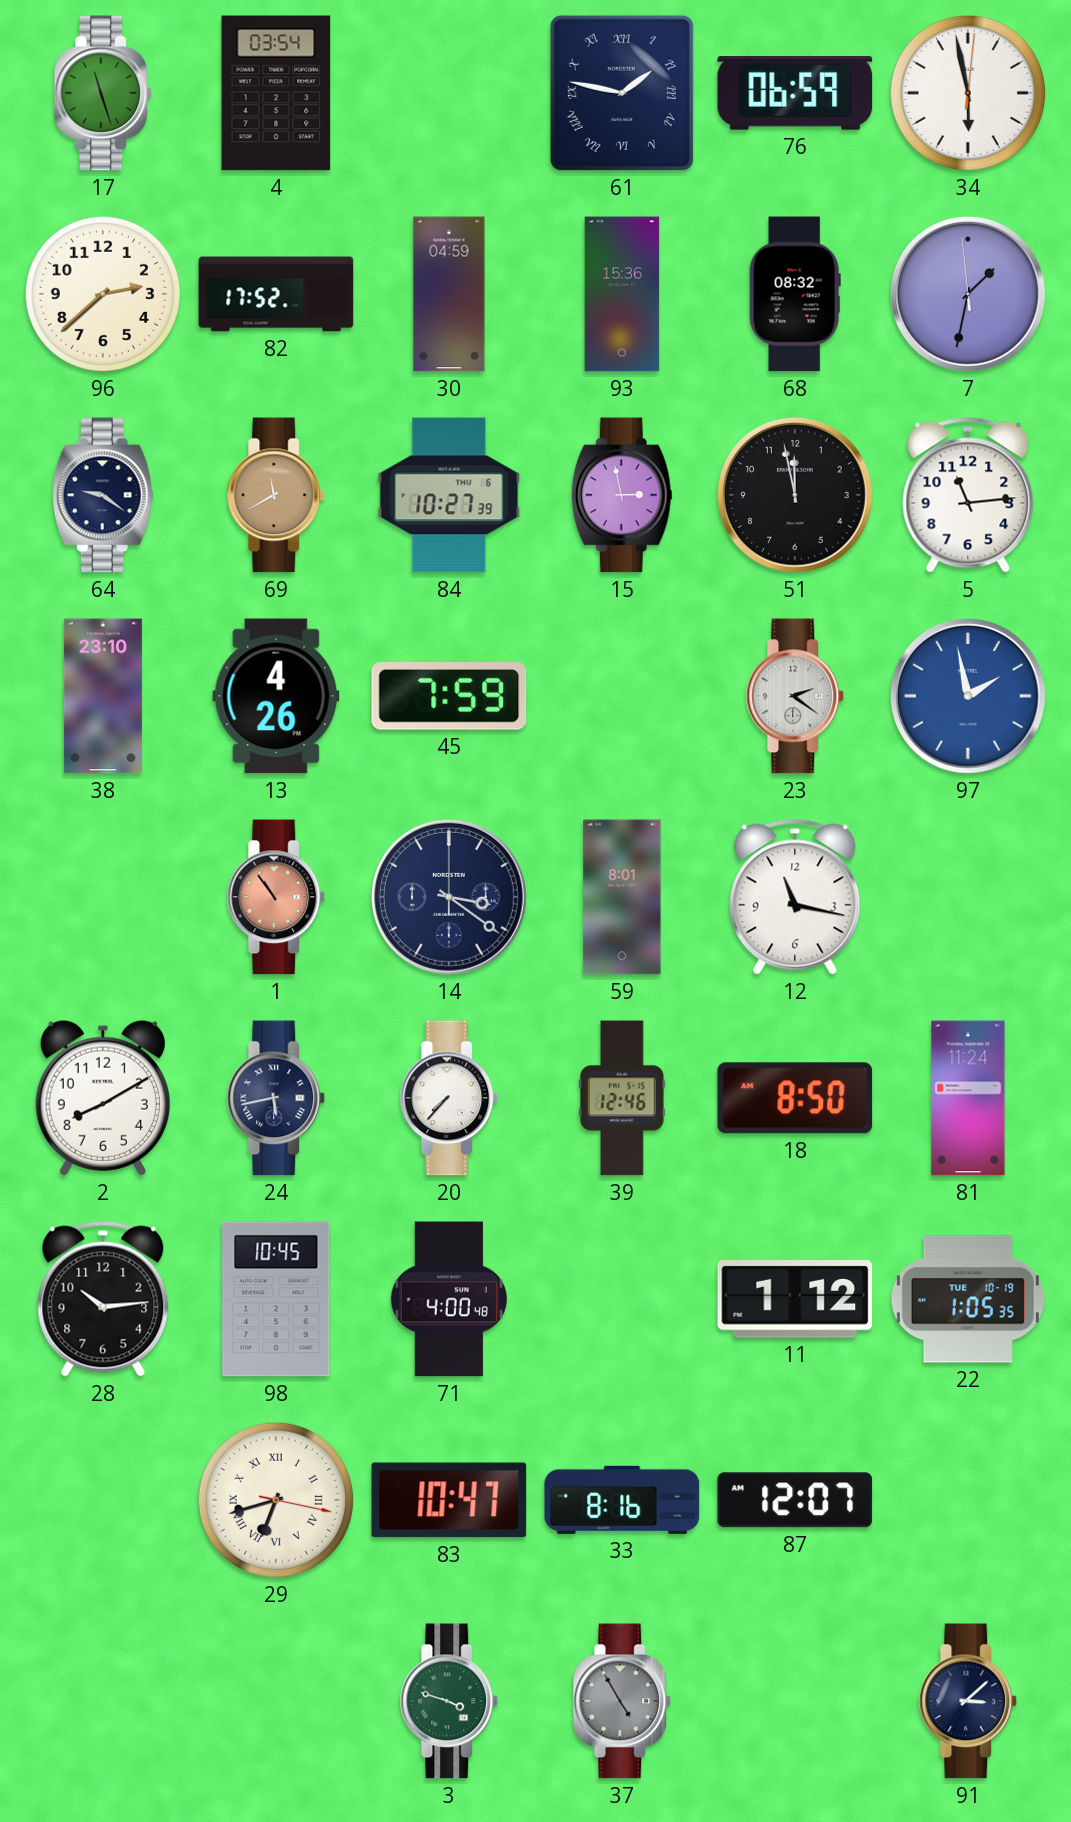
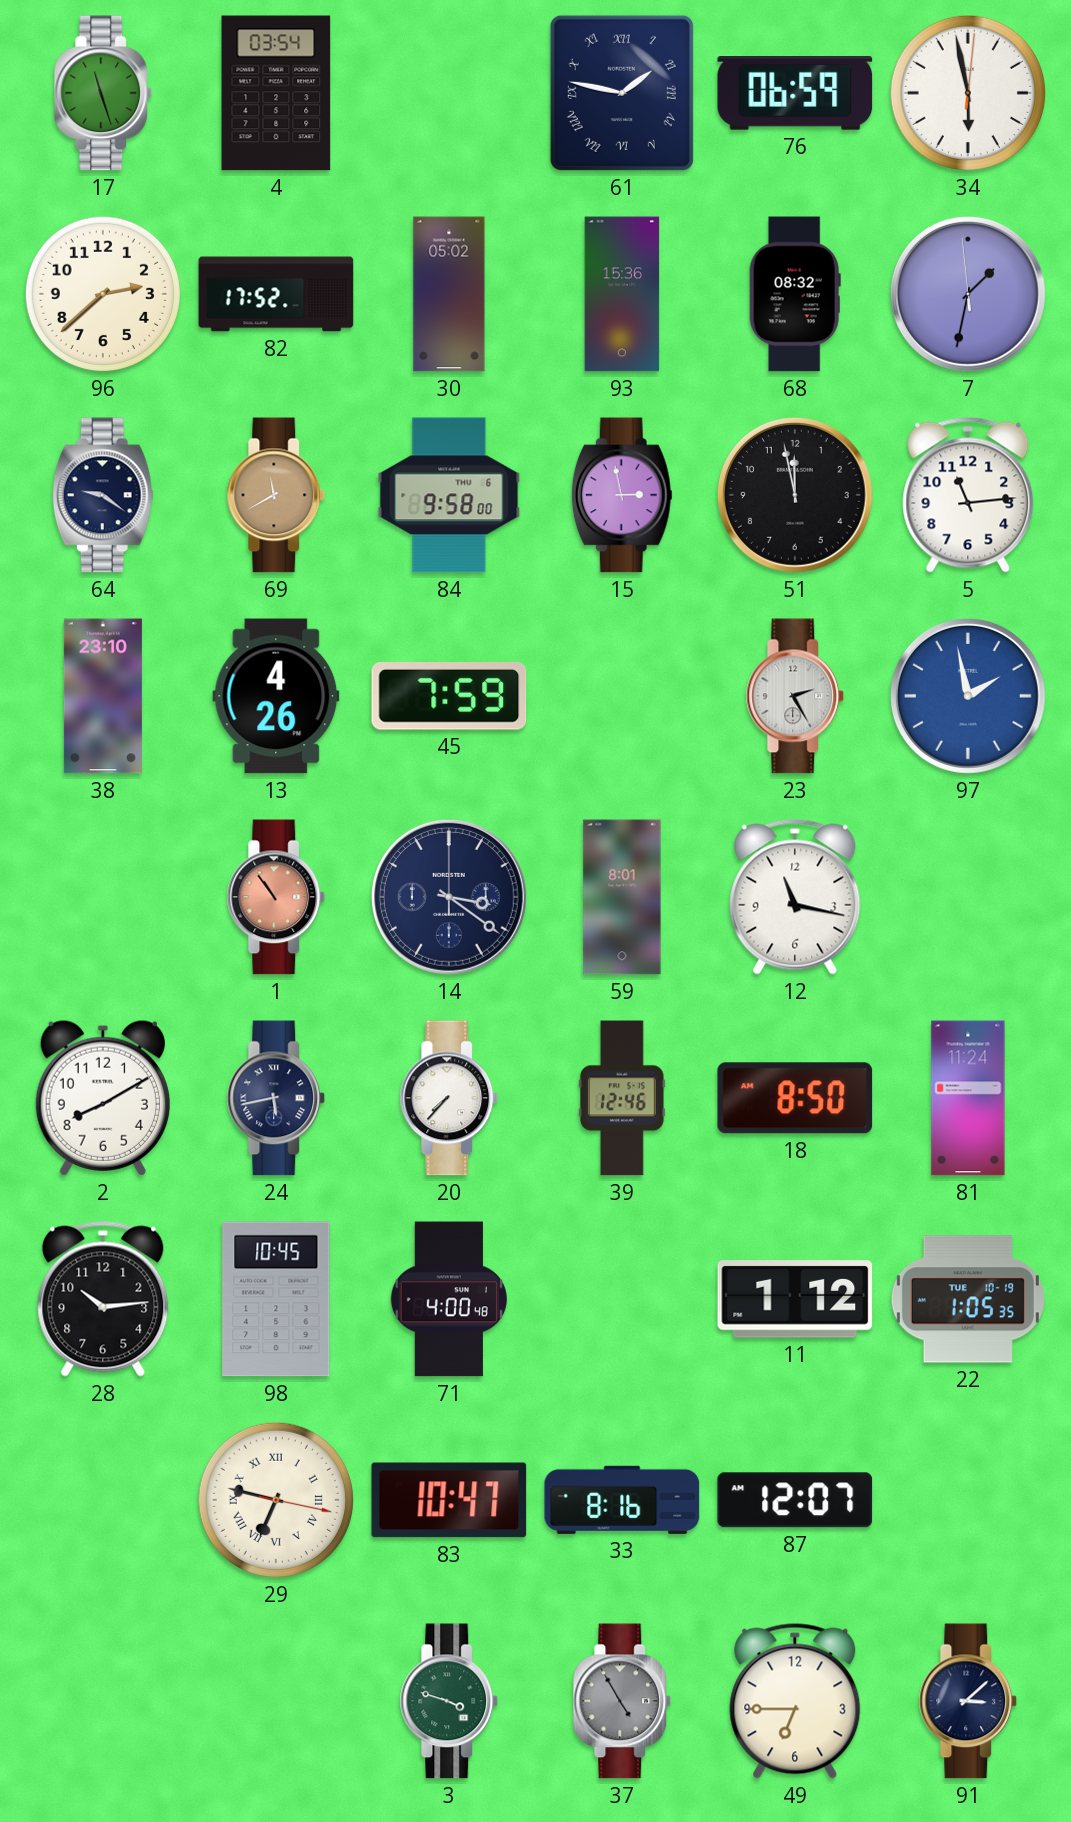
30: 04:59 -> 05:02
84: 10:27 -> 9:58
23: 2:21 -> 2:25
29: 6:42 -> 6:47
49: none -> 6:45
